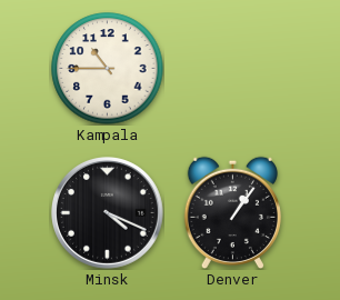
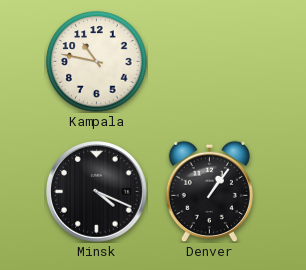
Kampala: 10:45 -> 10:47
